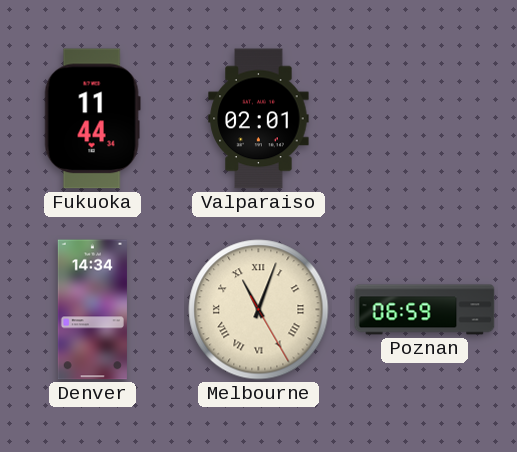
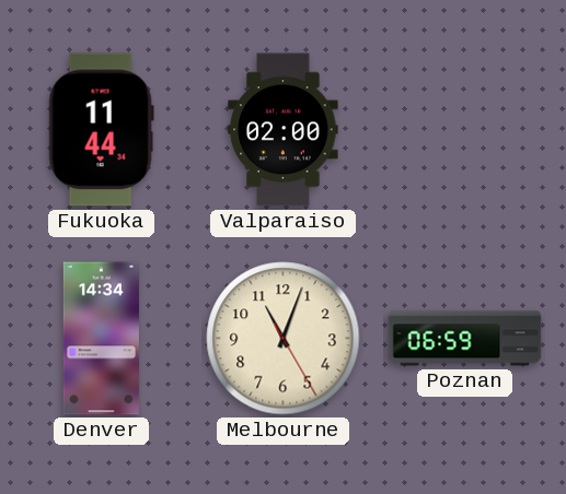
Valparaiso: 02:01 -> 02:00
Melbourne numerals: Roman -> Arabic
